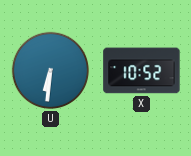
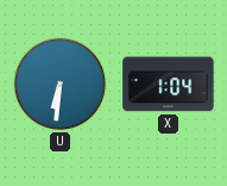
X: 10:52 -> 1:04
